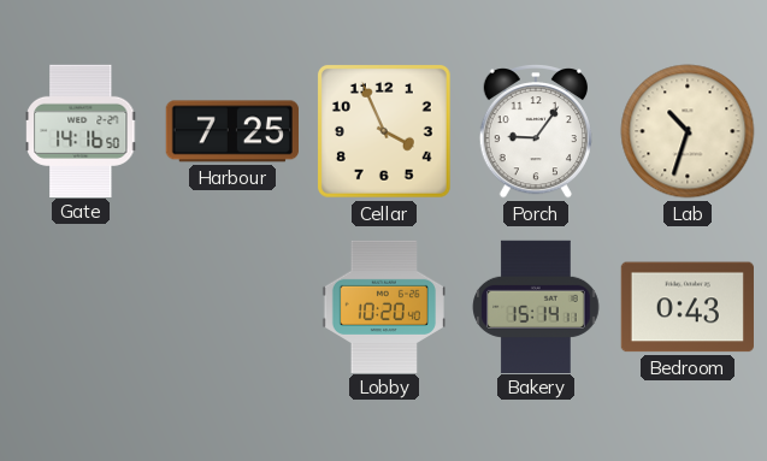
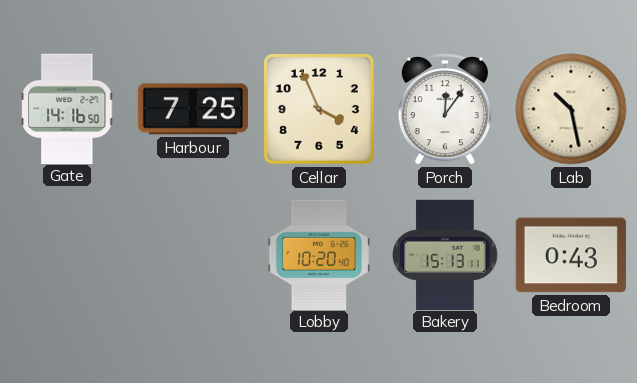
Porch: 9:06 -> 12:06
Lab: 10:33 -> 10:28
Bakery: 15:14 -> 15:13
